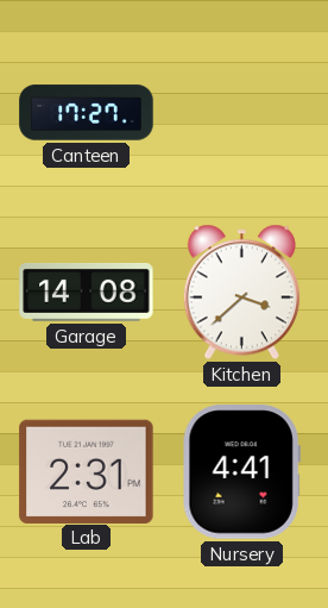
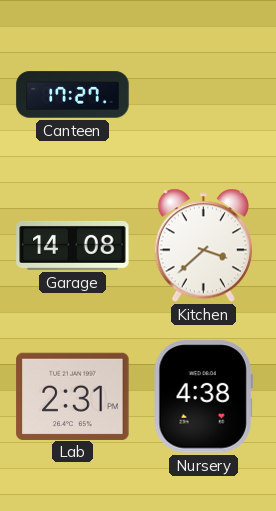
Nursery: 4:41 -> 4:38
